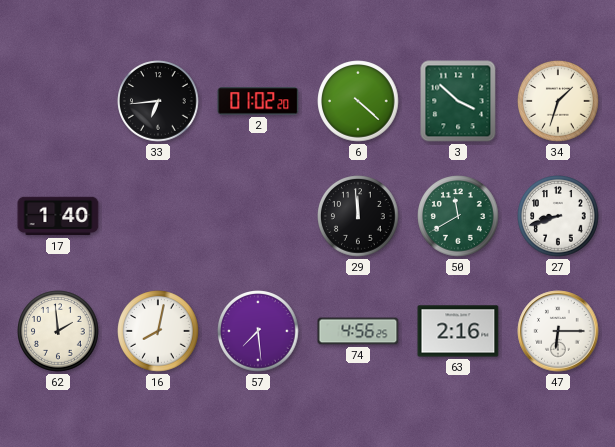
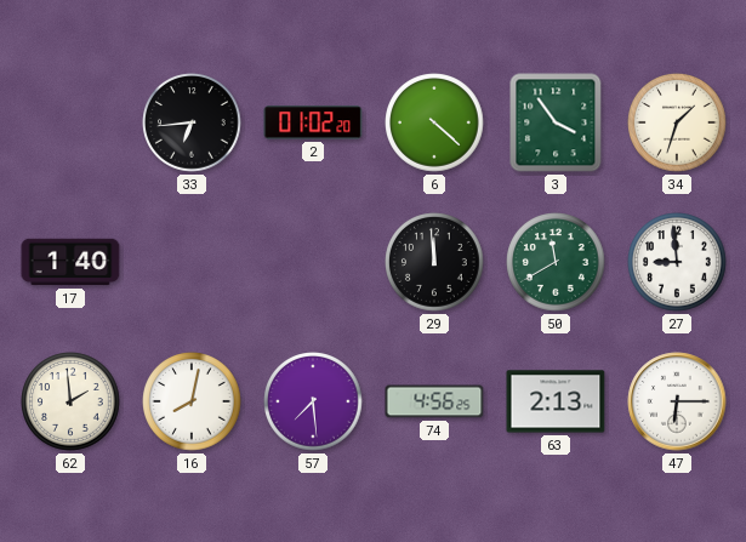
3: 3:52 -> 3:54
27: 8:42 -> 8:59
63: 2:16 -> 2:13
